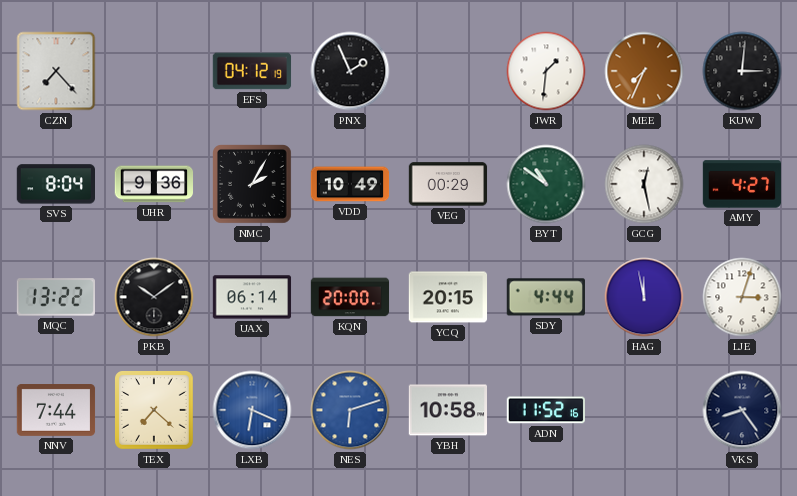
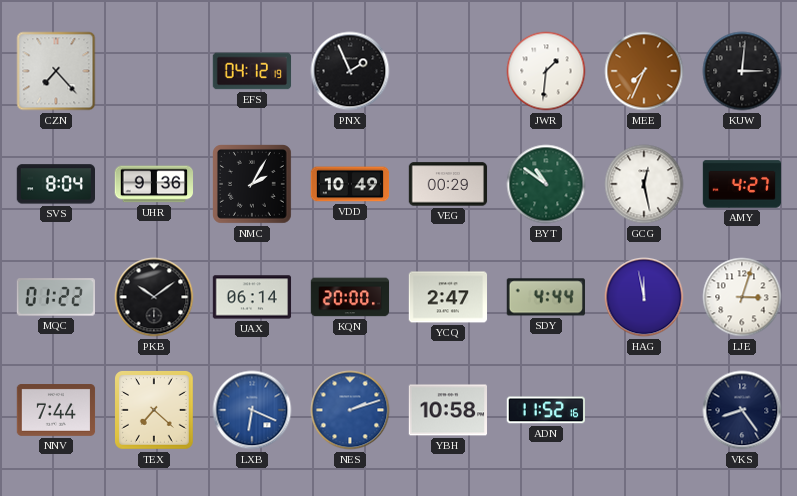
MQC: 13:22 -> 01:22
YCQ: 20:15 -> 2:47
NES: 6:12 -> 2:12
